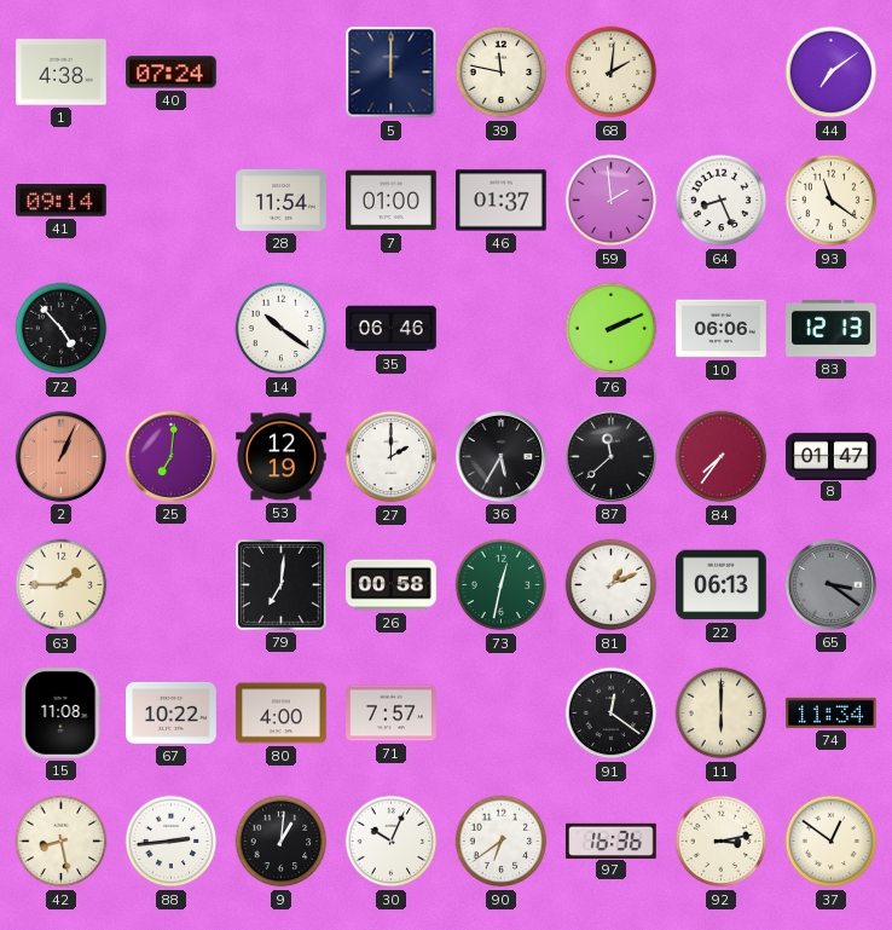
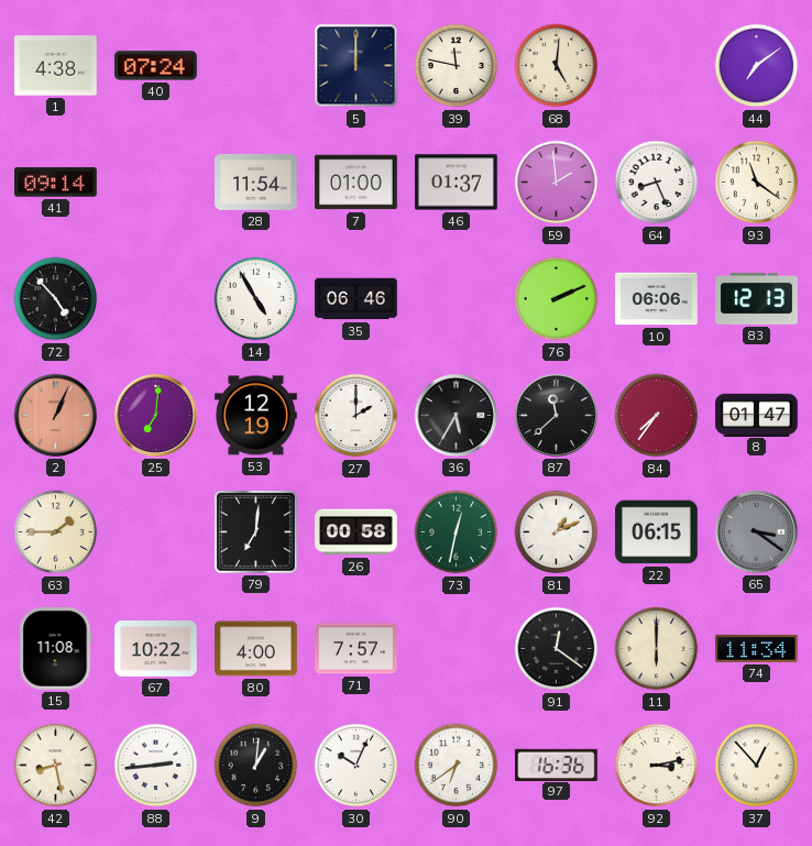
68: 2:01 -> 5:01
14: 10:21 -> 4:55
22: 06:13 -> 06:15
37: 12:51 -> 12:53
